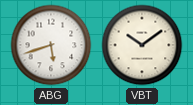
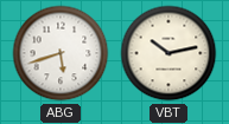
VBT: 10:09 -> 10:13
